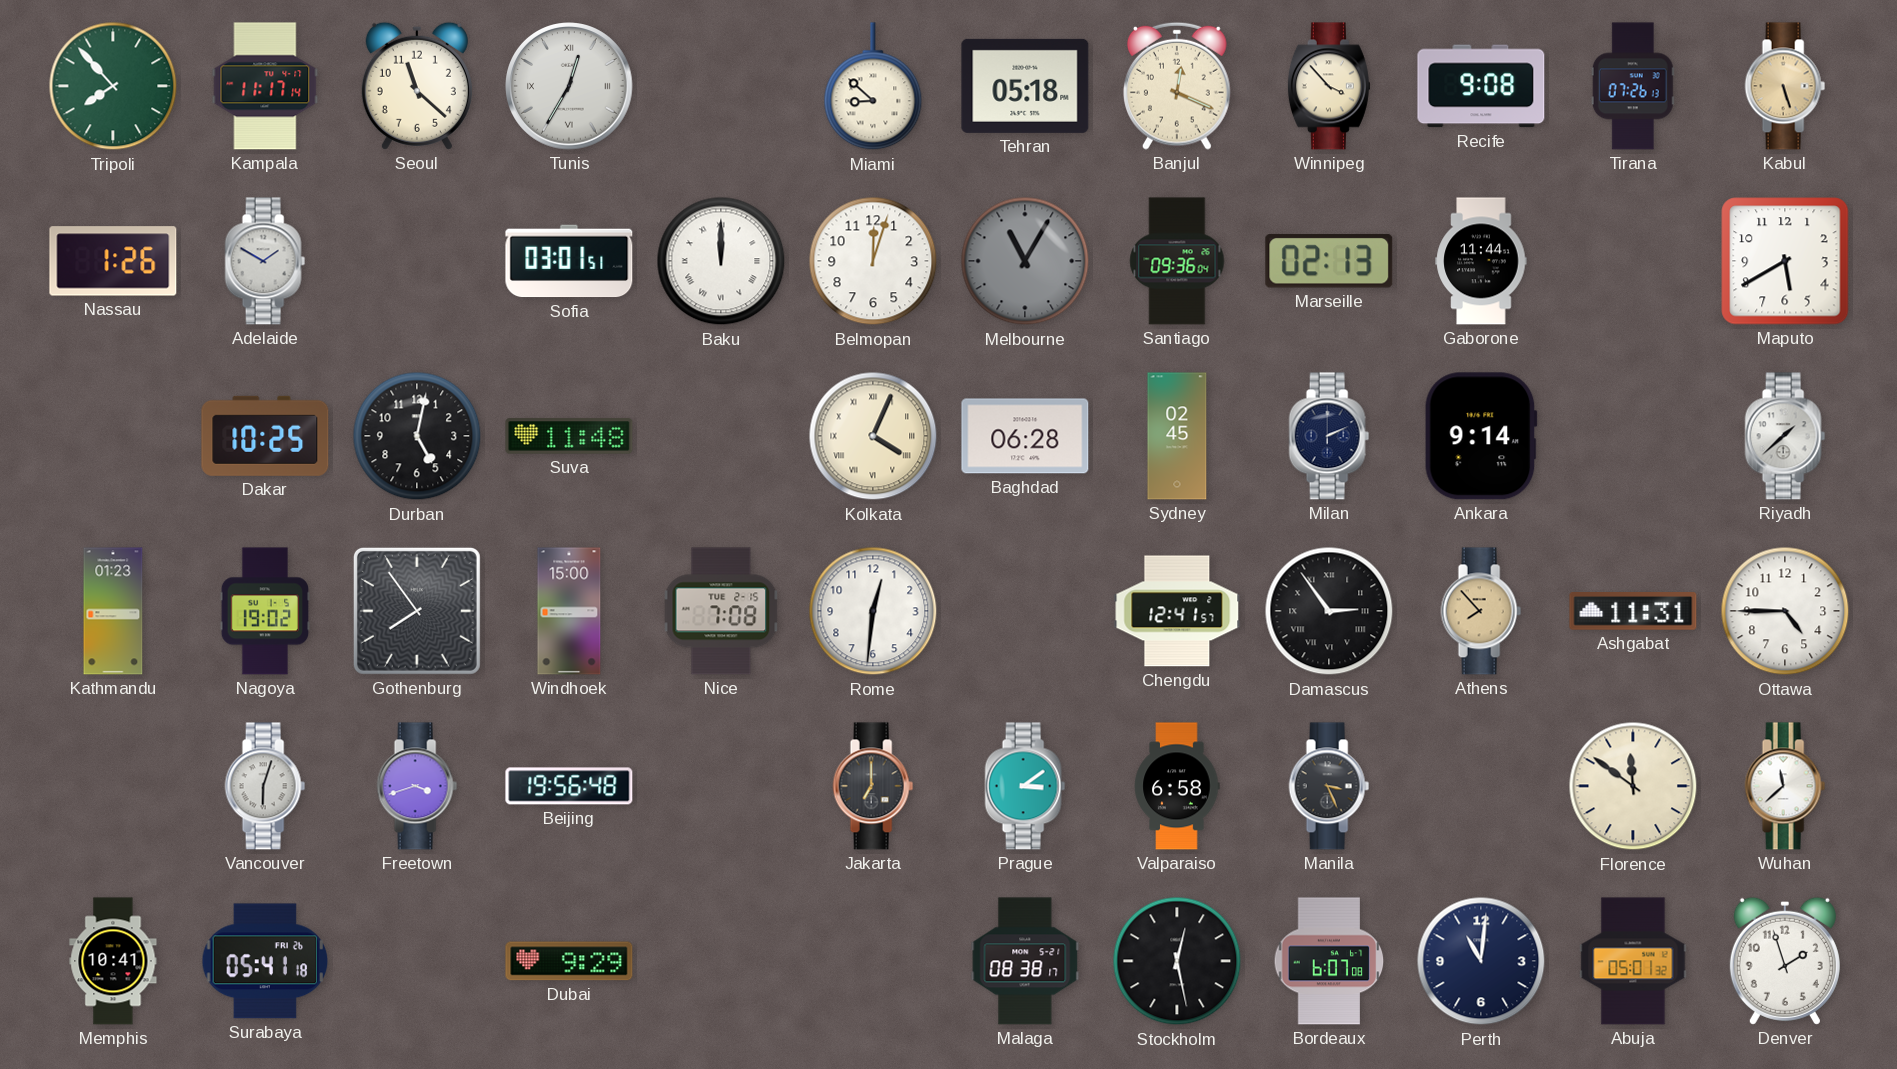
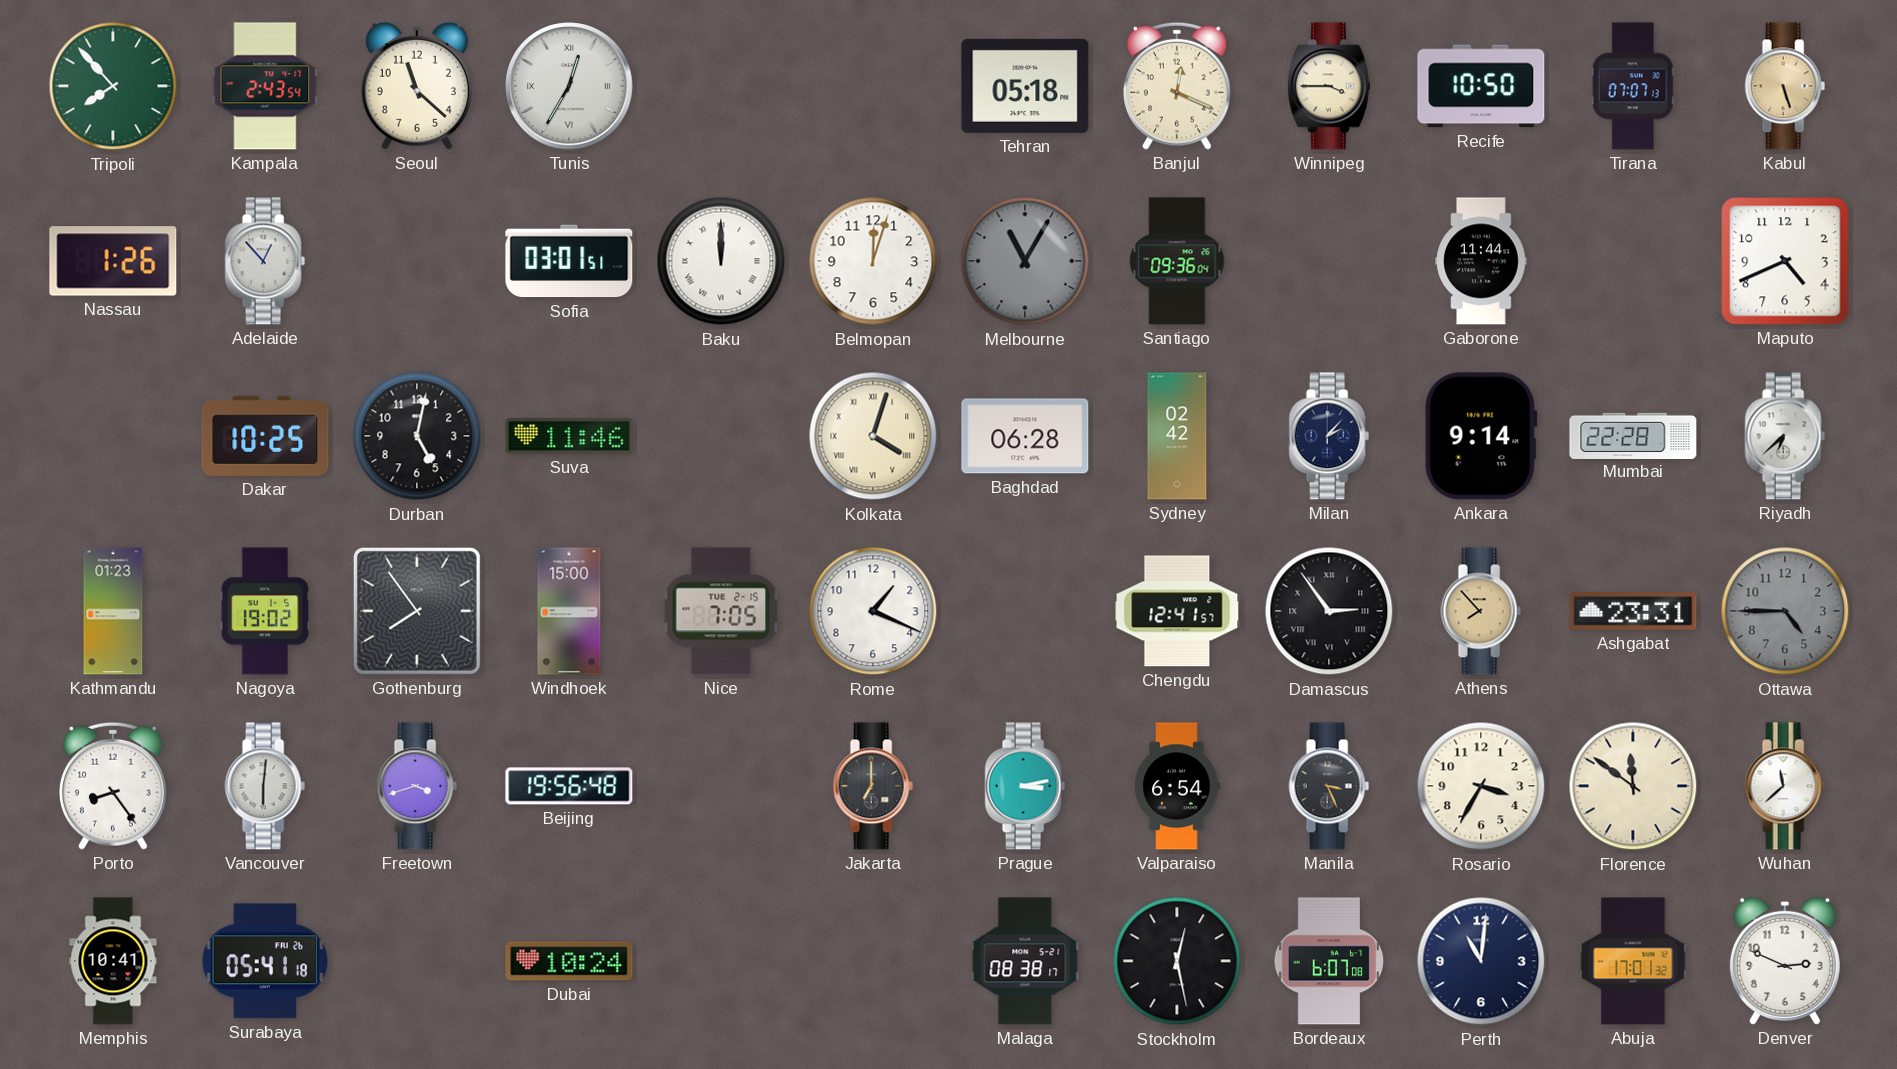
Kampala: 11:17 -> 2:43
Miami: 8:52 -> none
Winnipeg: 3:53 -> 3:45
Recife: 9:08 -> 10:50
Tirana: 07:26 -> 07:07
Adelaide: 1:50 -> 12:53
Marseille: 02:13 -> none
Maputo: 5:40 -> 4:41
Suva: 11:48 -> 11:46
Kolkata: 4:04 -> 4:03
Sydney: 02:45 -> 02:42
Milan: 2:11 -> 2:07
Mumbai: none -> 22:28
Riyadh: 1:38 -> 6:38
Nice: 7:08 -> 7:05
Rome: 12:31 -> 1:19
Ashgabat: 11:31 -> 23:31
Ottawa dial: white -> grey
Porto: none -> 8:24
Vancouver: 6:03 -> 6:01
Prague: 3:09 -> 3:13
Valparaiso: 6:58 -> 6:54
Rosario: none -> 3:35
Dubai: 9:29 -> 10:24
Abuja: 05:01 -> 17:01
Denver: 1:57 -> 2:49
